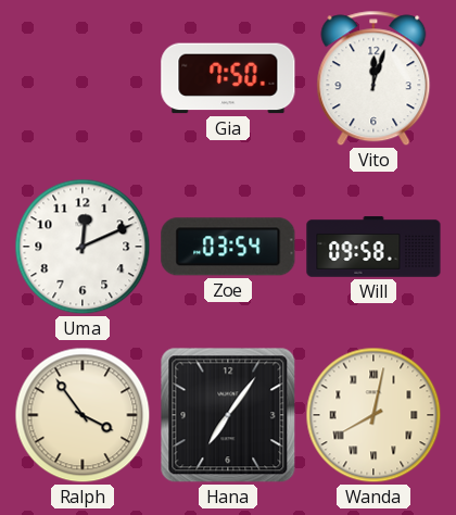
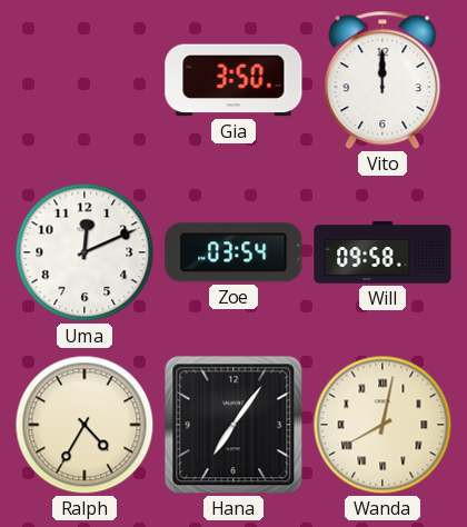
Gia: 7:50 -> 3:50
Vito: 12:03 -> 12:00
Ralph: 3:54 -> 4:35
